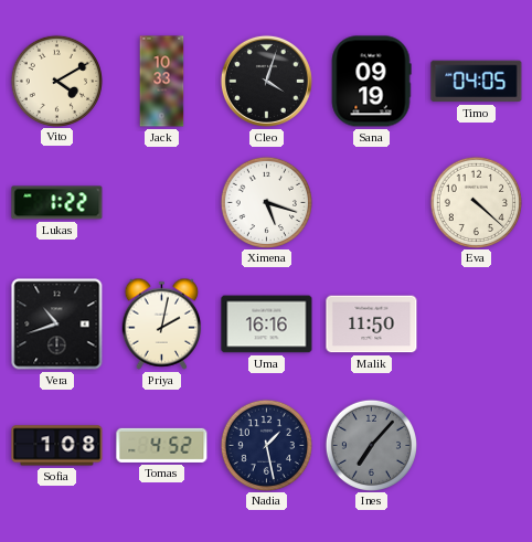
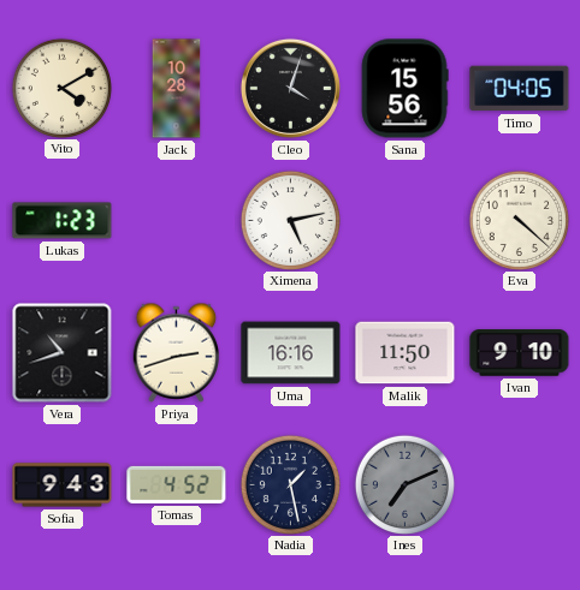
Jack: 10:33 -> 10:28
Sana: 09:19 -> 15:56
Lukas: 1:22 -> 1:23
Ximena: 5:18 -> 5:13
Priya: 2:02 -> 2:42
Ivan: none -> 9:10
Sofia: 1:08 -> 9:43
Ines: 7:07 -> 7:11
